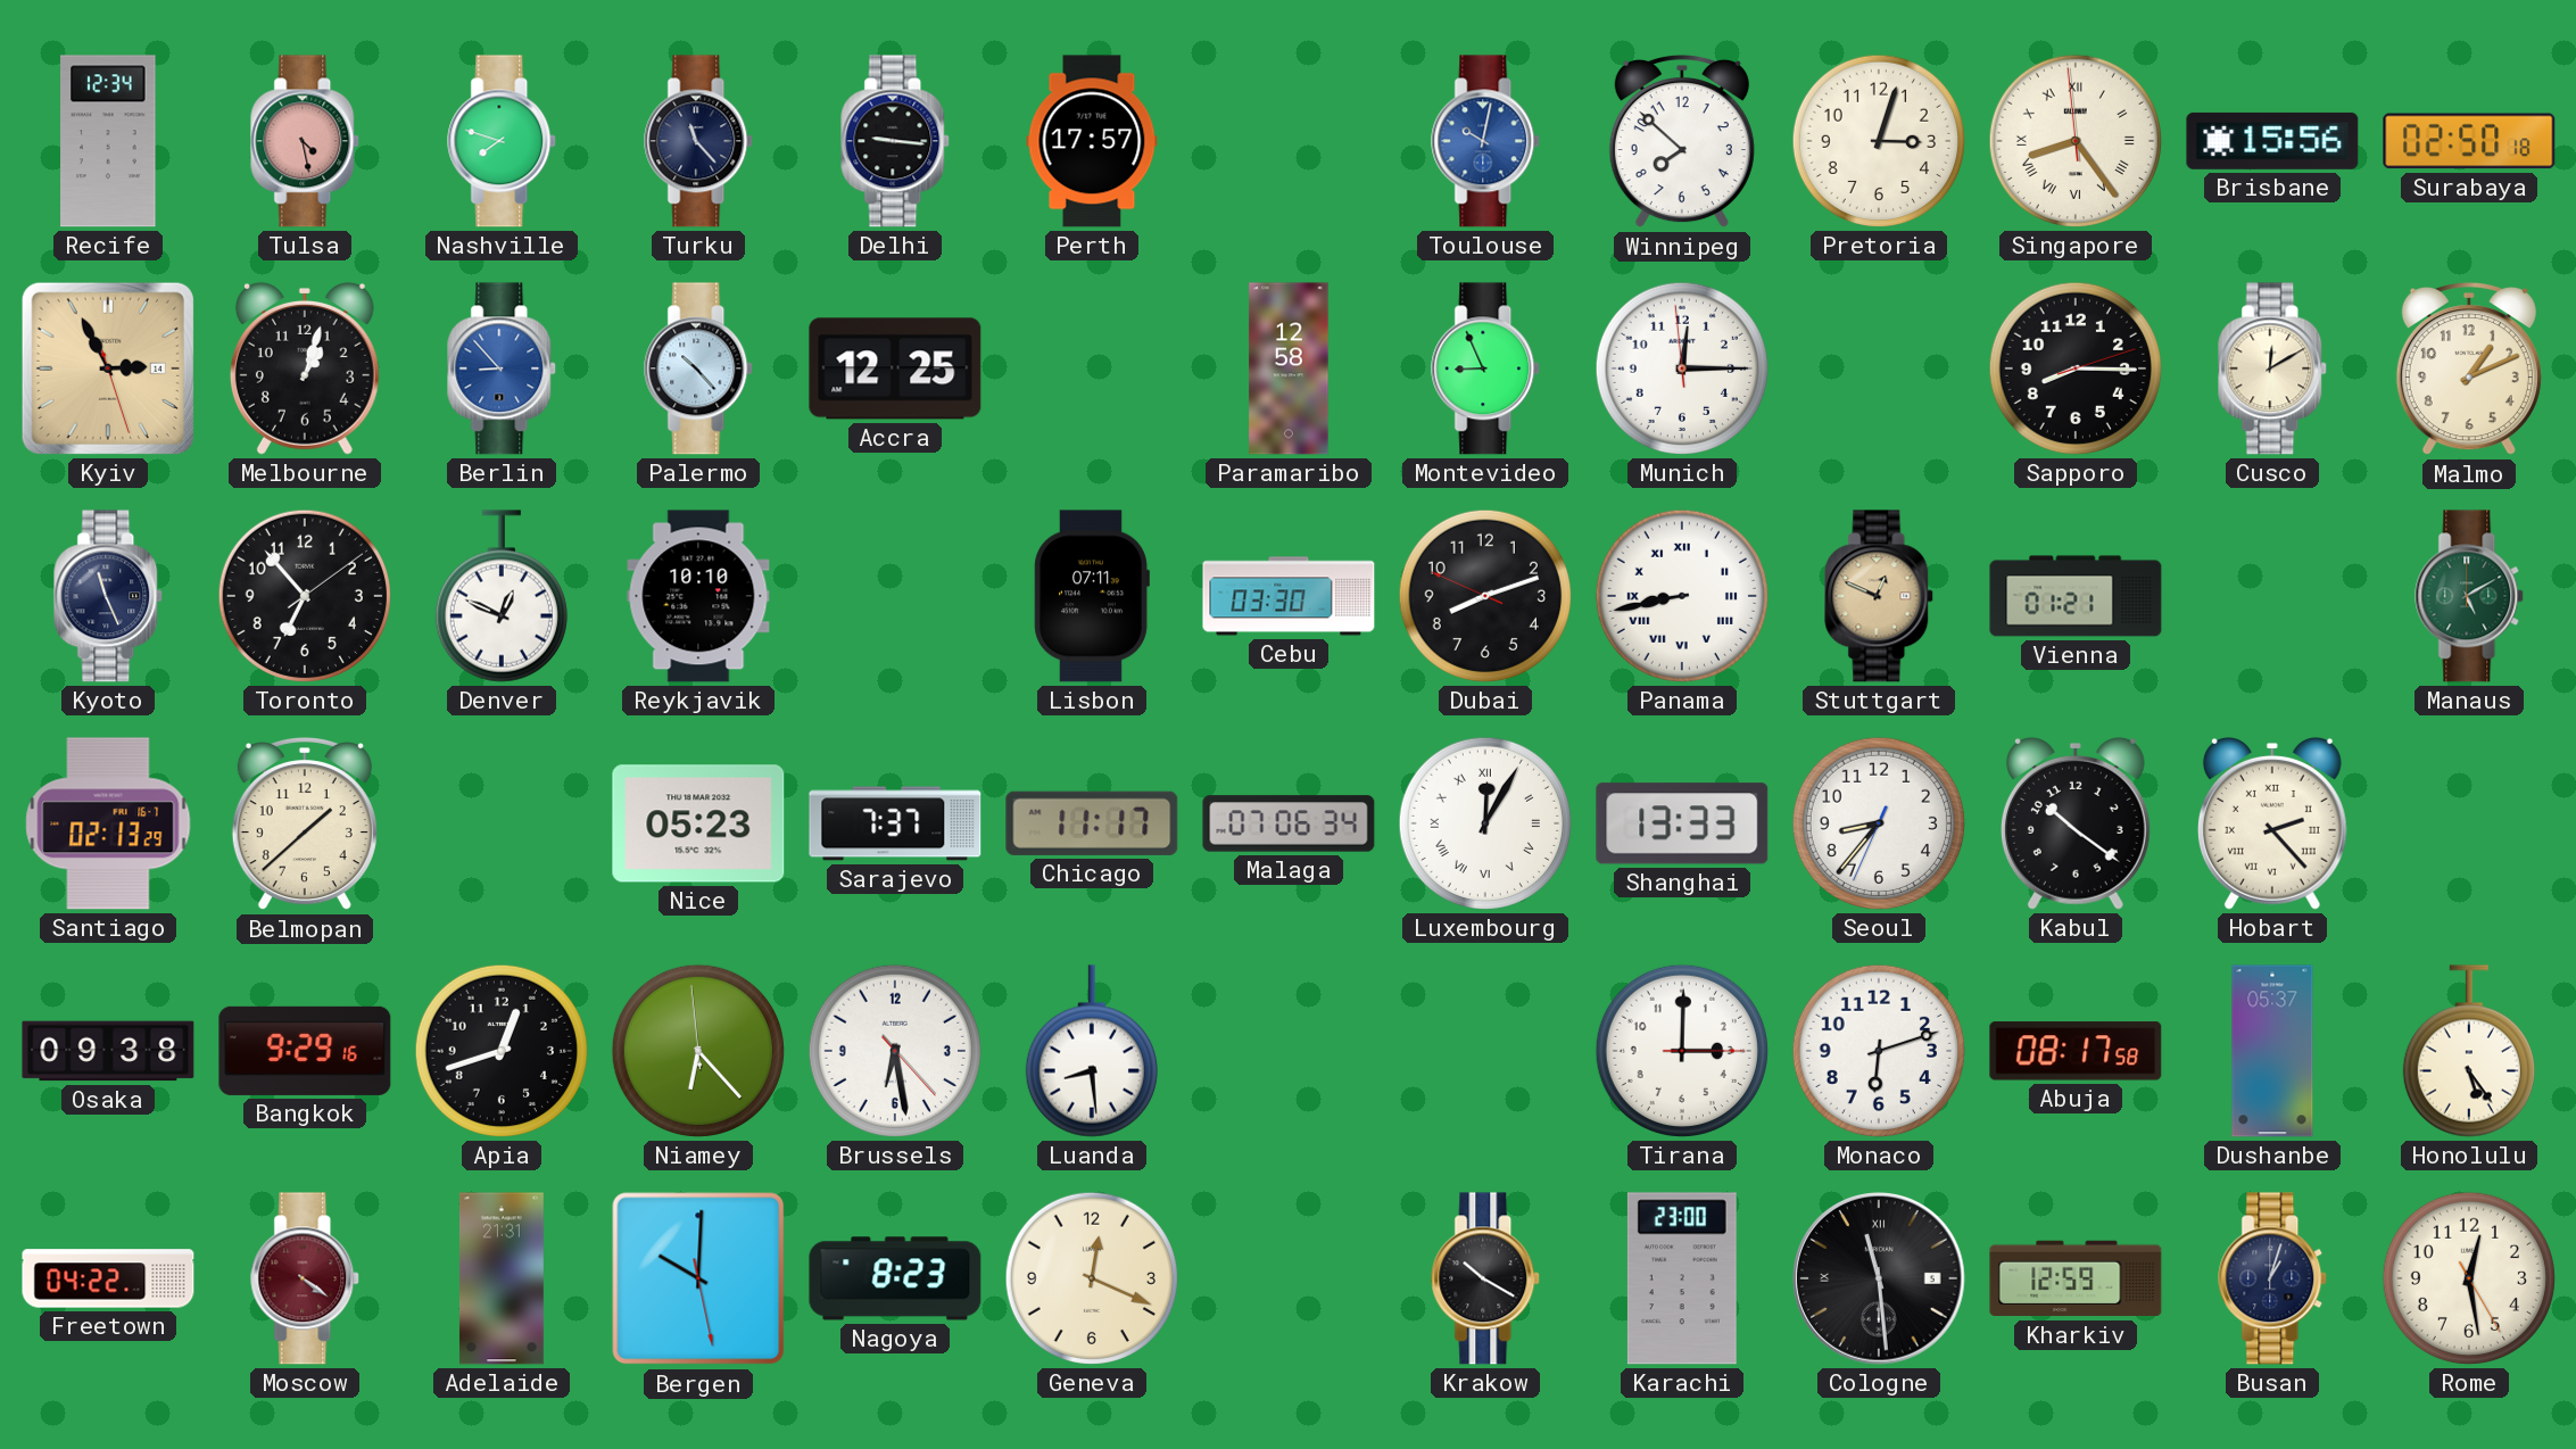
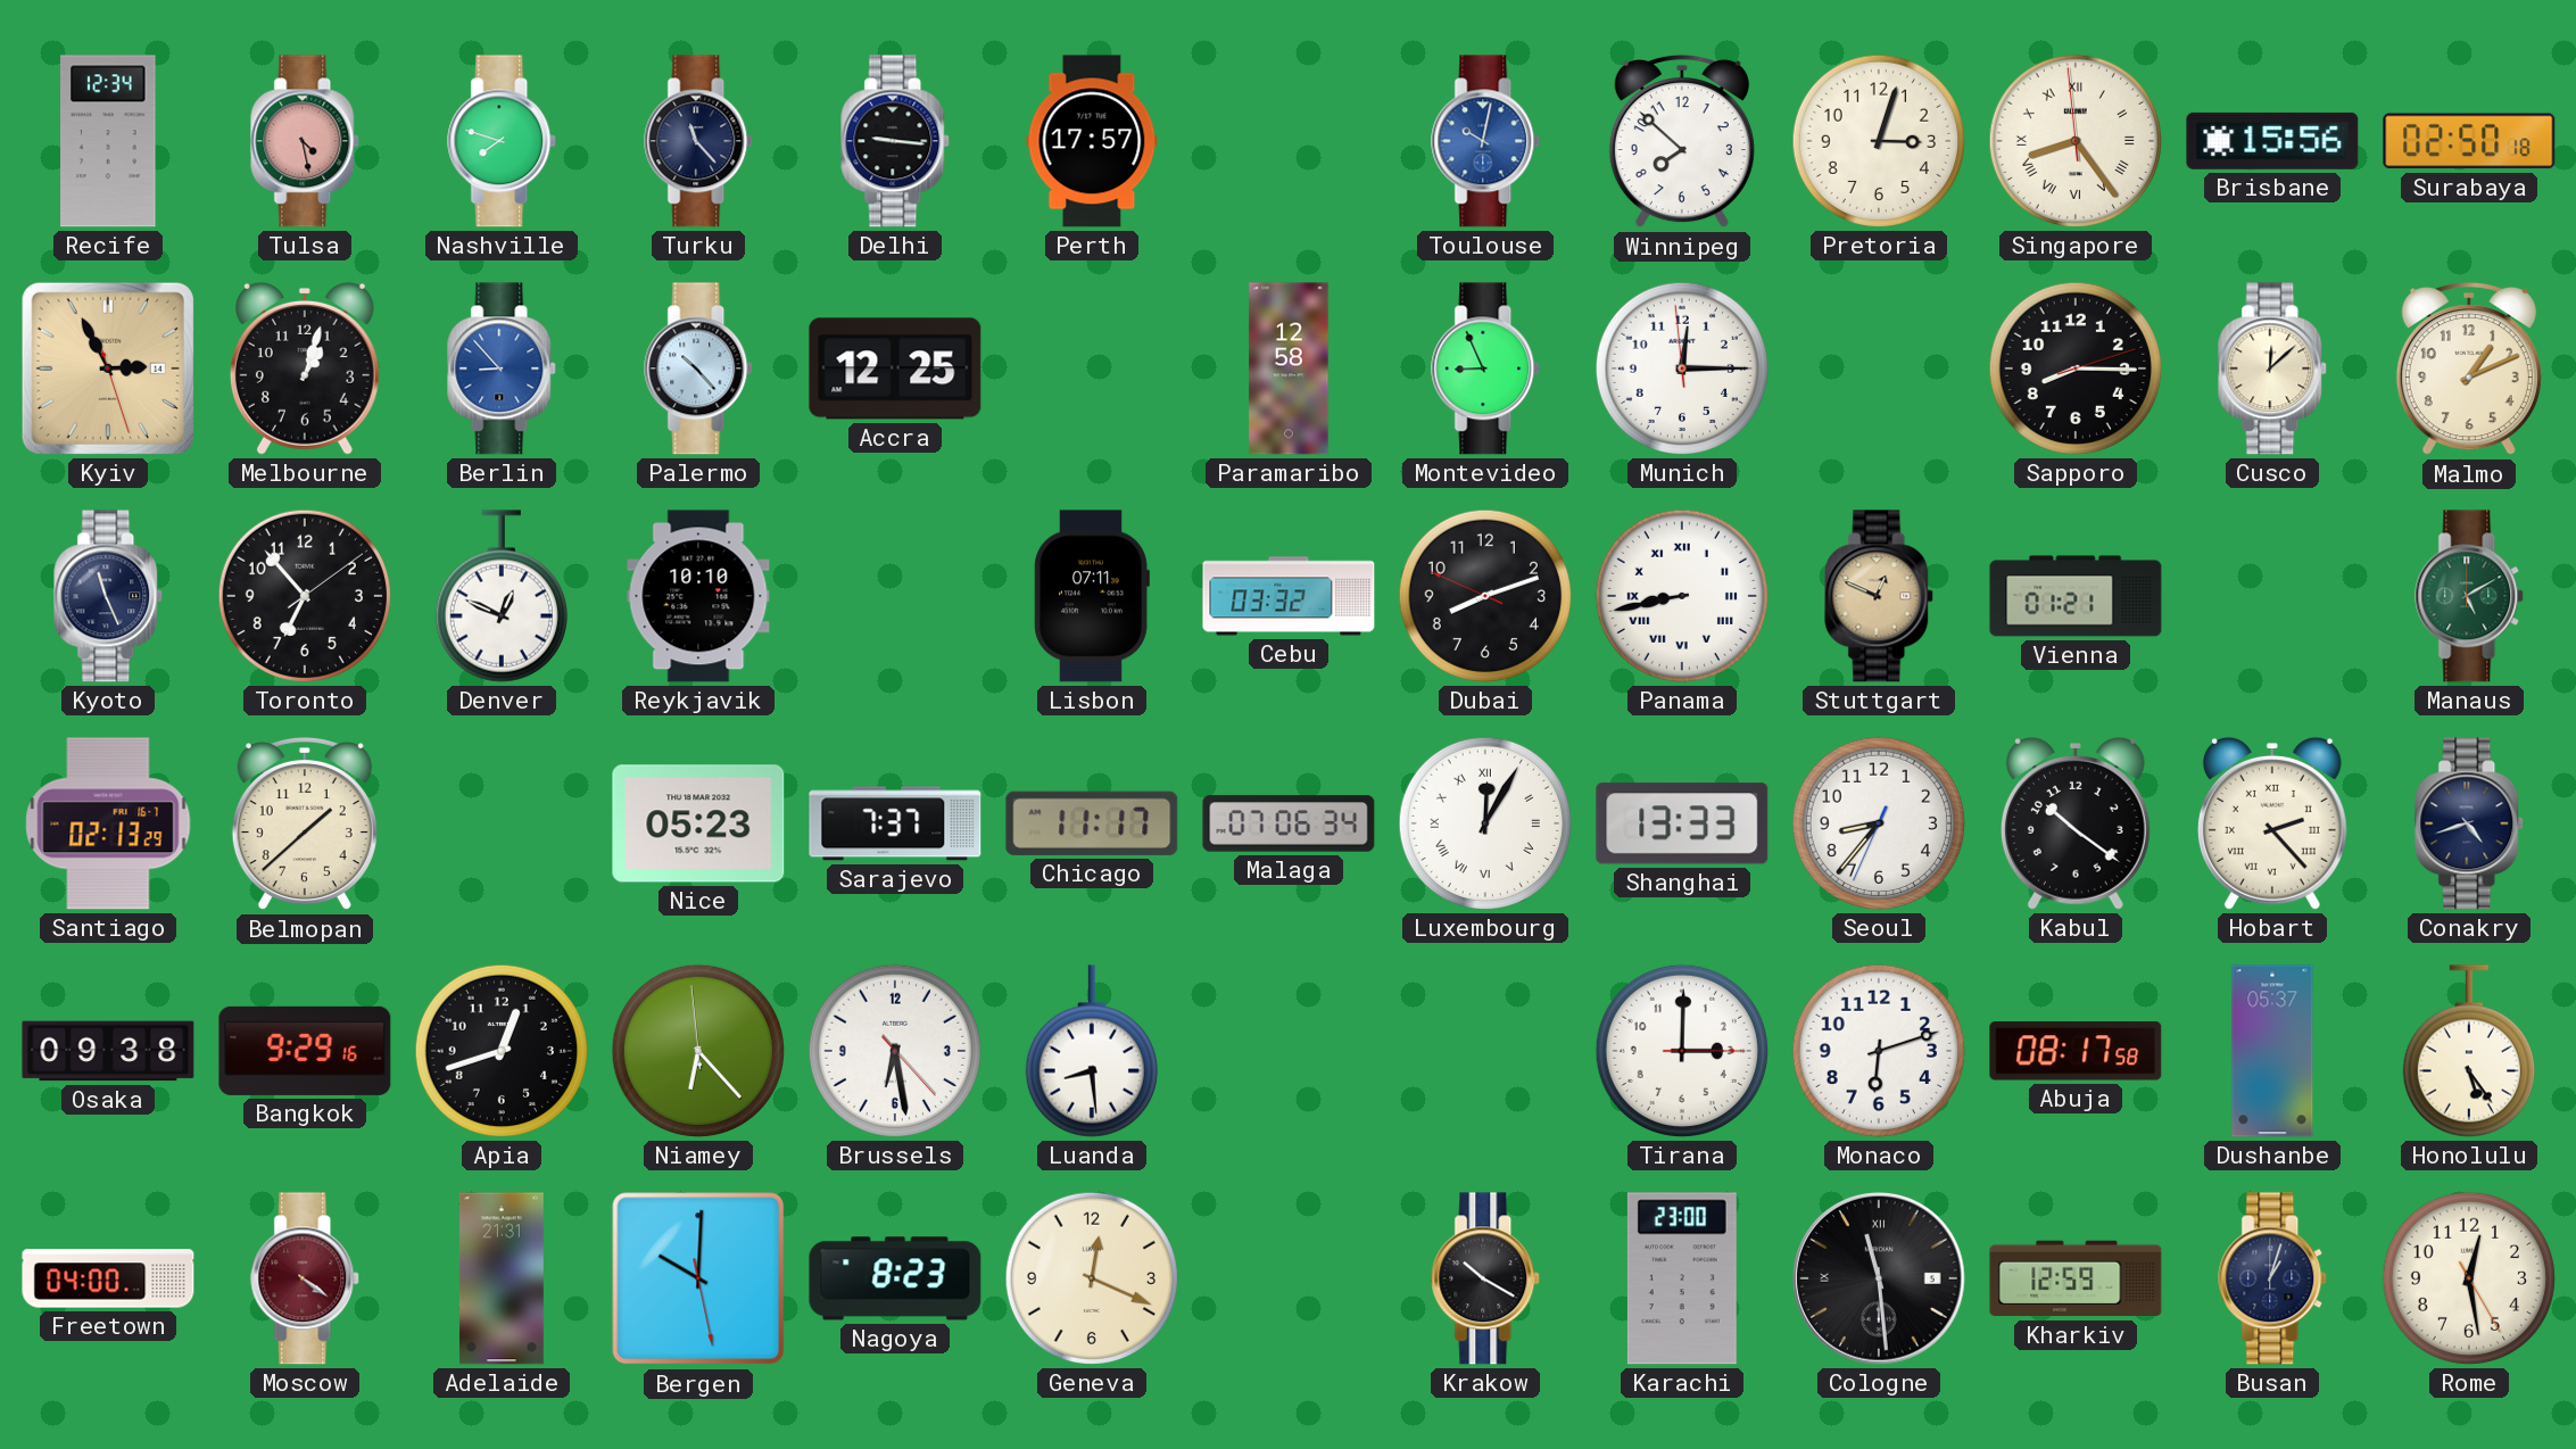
Cusco: 12:10 -> 12:08
Cebu: 03:30 -> 03:32
Conakry: none -> 4:42
Freetown: 04:22 -> 04:00
